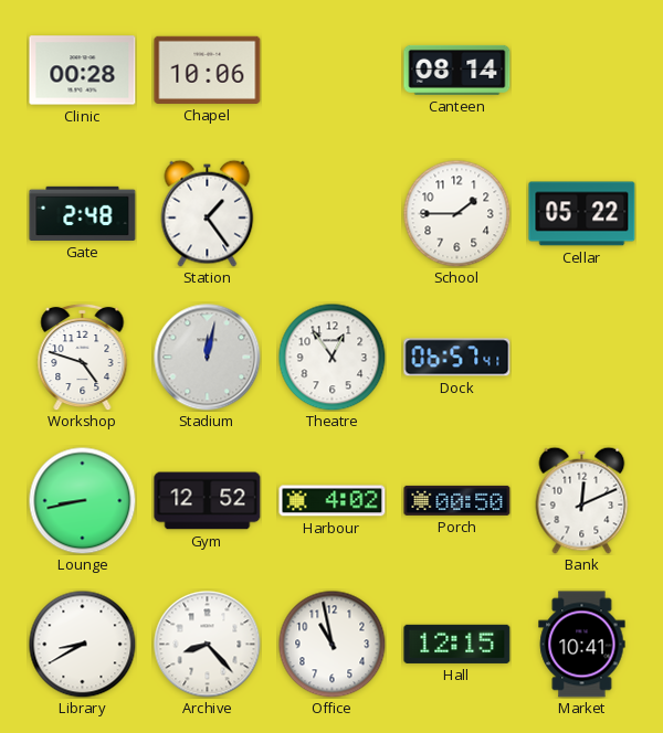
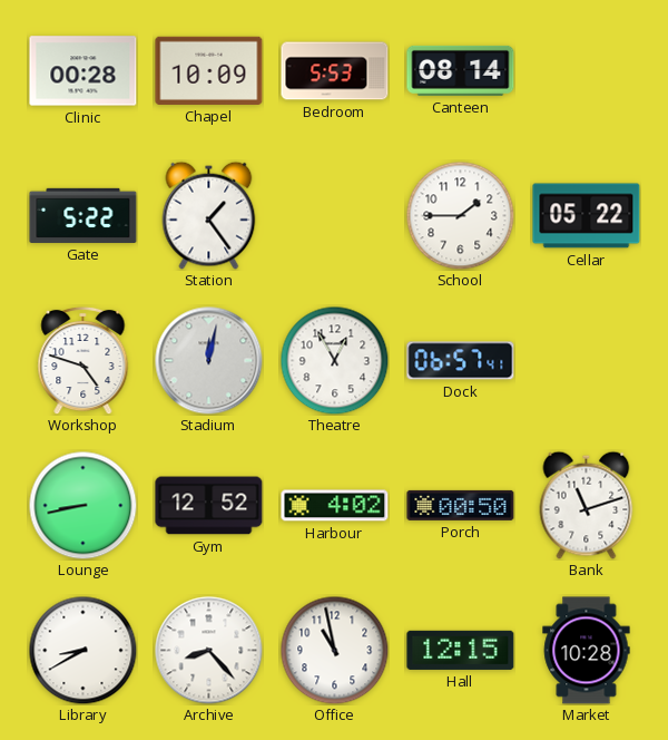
Chapel: 10:06 -> 10:09
Bedroom: none -> 5:53
Gate: 2:48 -> 5:22
Theatre: 12:54 -> 12:55
Bank: 12:11 -> 11:12
Market: 10:41 -> 10:28
